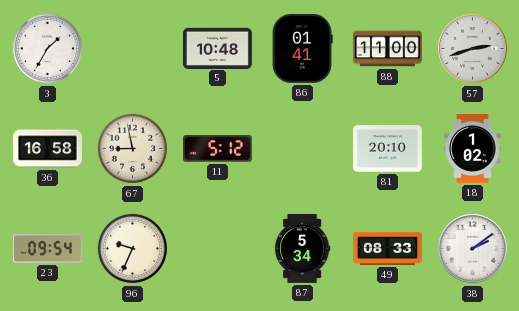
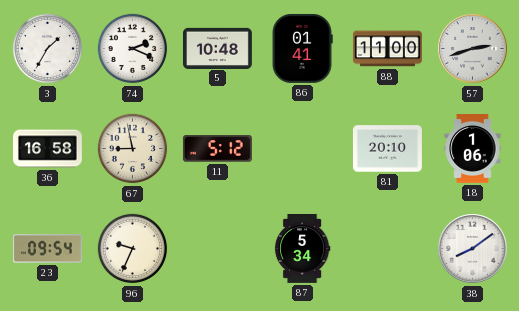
74: none -> 2:19
18: 1:02 -> 1:06
49: 08:33 -> none
38: 2:09 -> 8:09
